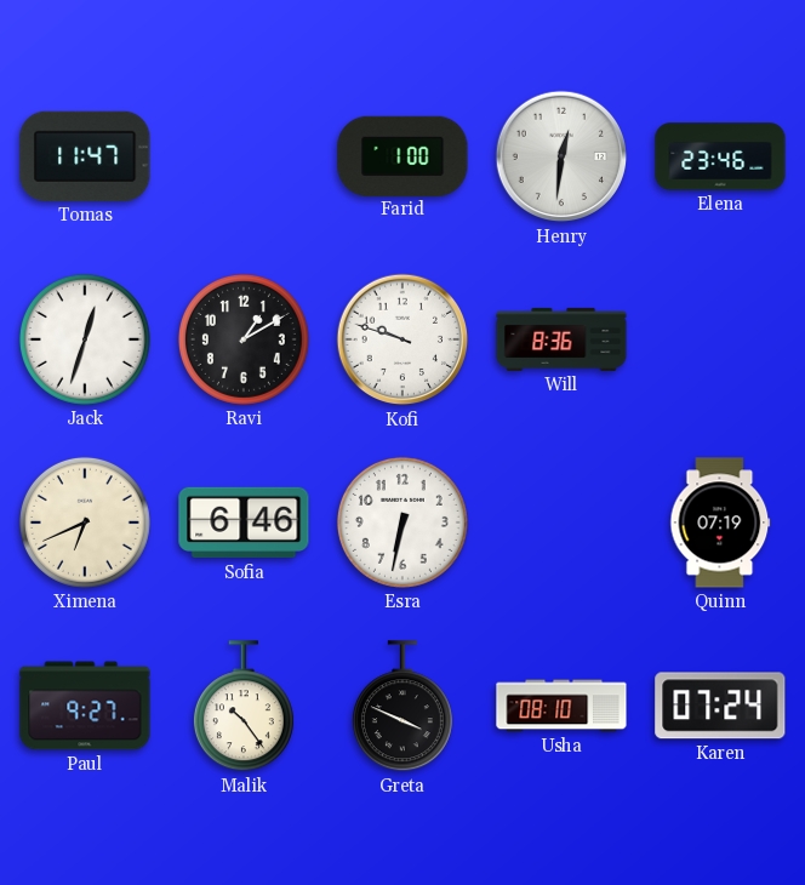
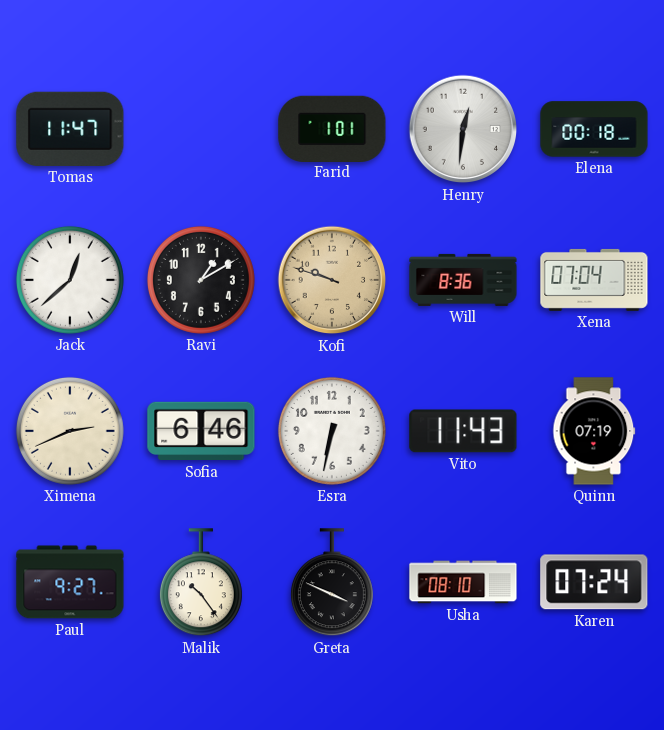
Farid: 1:00 -> 1:01
Elena: 23:46 -> 00:18
Jack: 12:33 -> 12:38
Kofi dial: white -> champagne
Xena: none -> 07:04
Ximena: 6:41 -> 2:41
Vito: none -> 11:43
